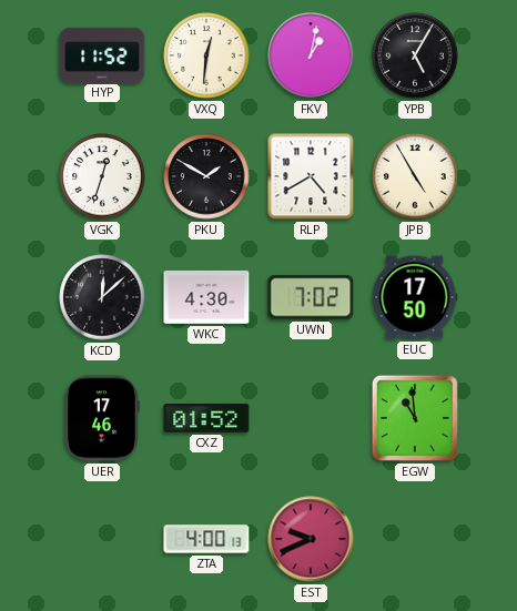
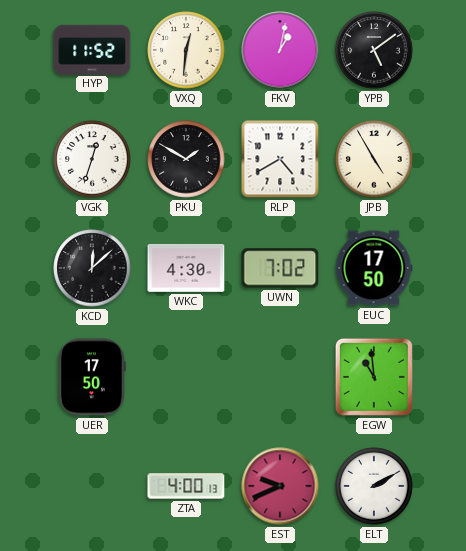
YPB: 5:05 -> 5:09
UER: 17:46 -> 17:50
CXZ: 01:52 -> none
ELT: none -> 2:10
